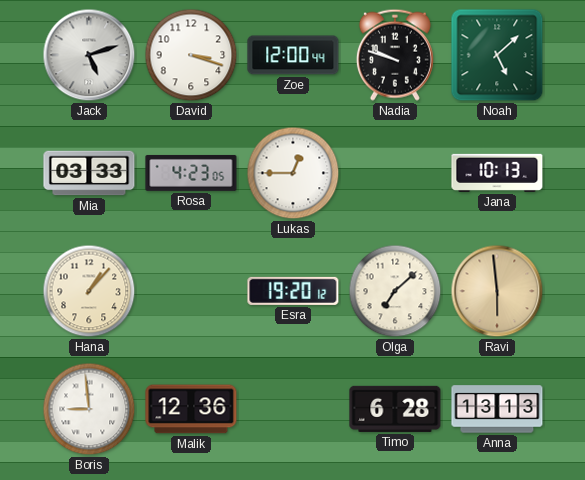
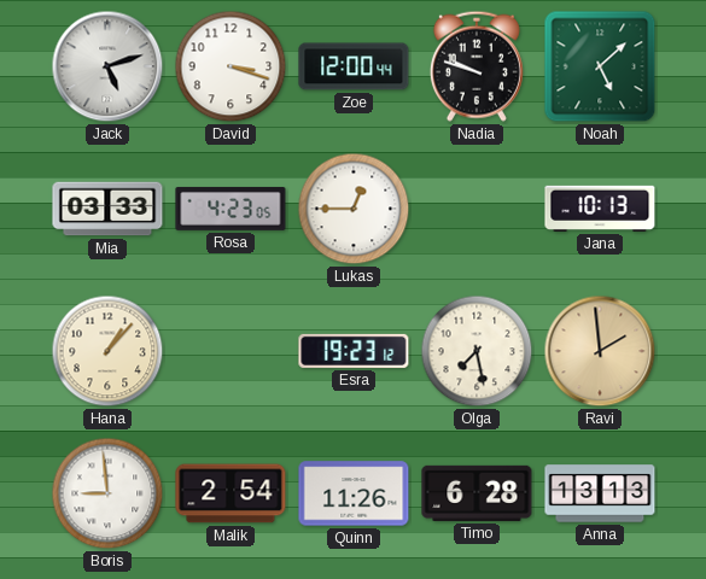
Esra: 19:20 -> 19:23
Olga: 7:08 -> 7:28
Ravi: 5:59 -> 1:59
Malik: 12:36 -> 2:54
Quinn: none -> 11:26
